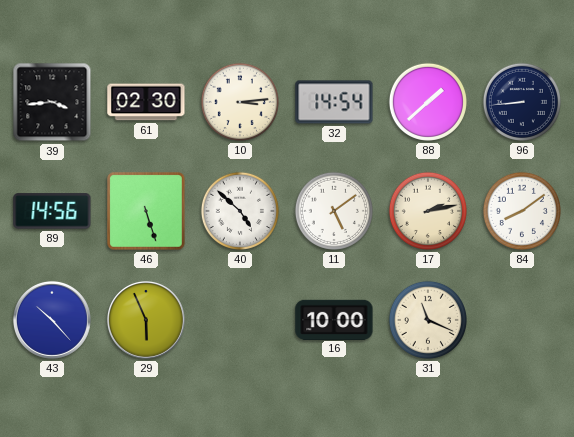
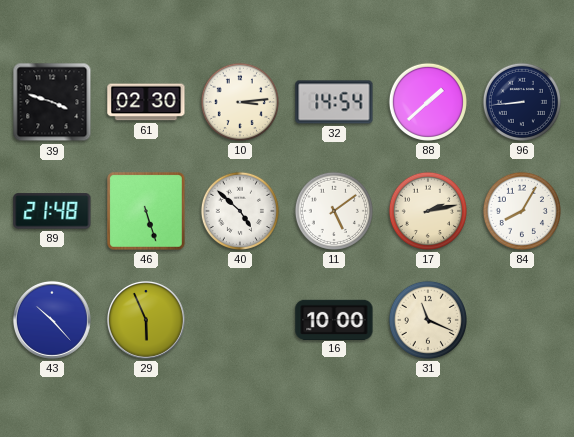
39: 3:44 -> 3:48
89: 14:56 -> 21:48
84: 8:09 -> 8:05
